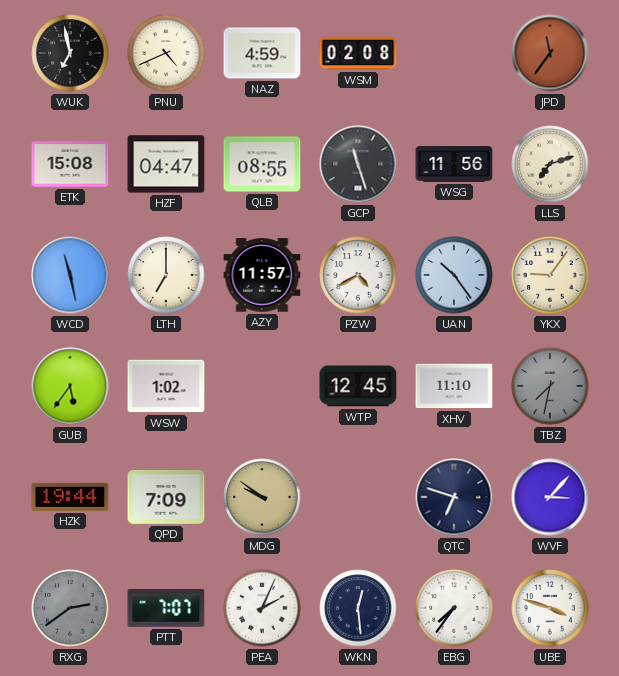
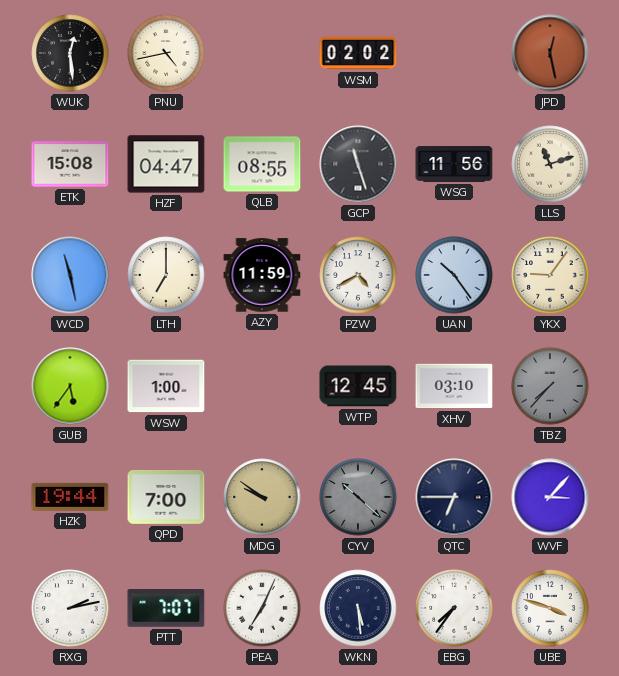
WUK: 6:58 -> 12:29
PNU: 4:41 -> 4:43
NAZ: 4:59 -> none
WSM: 02:08 -> 02:02
JPD: 11:36 -> 12:28
LLS: 7:12 -> 11:12
AZY: 11:57 -> 11:59
WSW: 1:02 -> 1:00
XHV: 11:10 -> 03:10
TBZ: 7:32 -> 7:37
QPD: 7:09 -> 7:00
CYV: none -> 10:22
QTC: 6:48 -> 6:45
RXG: 2:39 -> 2:13
RXG dial: grey -> white
PEA: 2:04 -> 7:04
WKN: 12:29 -> 5:29
